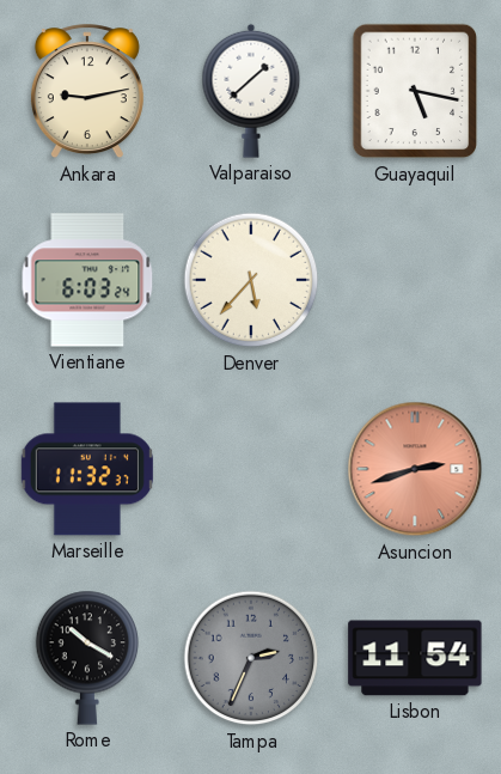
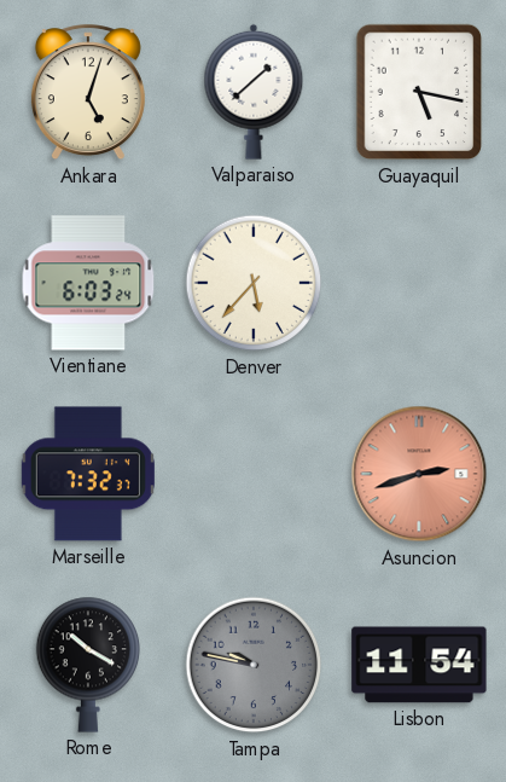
Ankara: 9:13 -> 5:03
Marseille: 11:32 -> 7:32
Tampa: 2:34 -> 9:47
